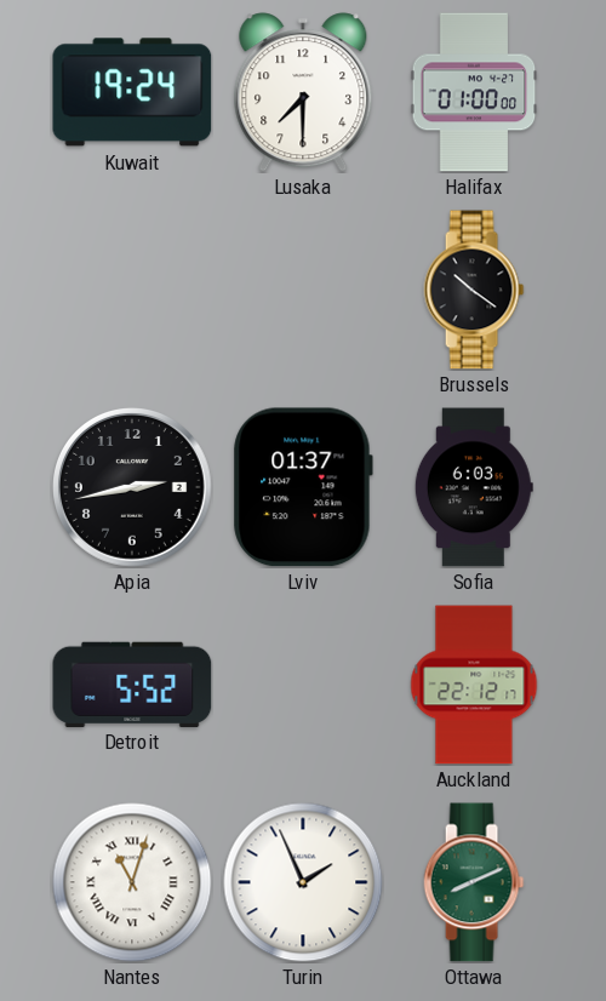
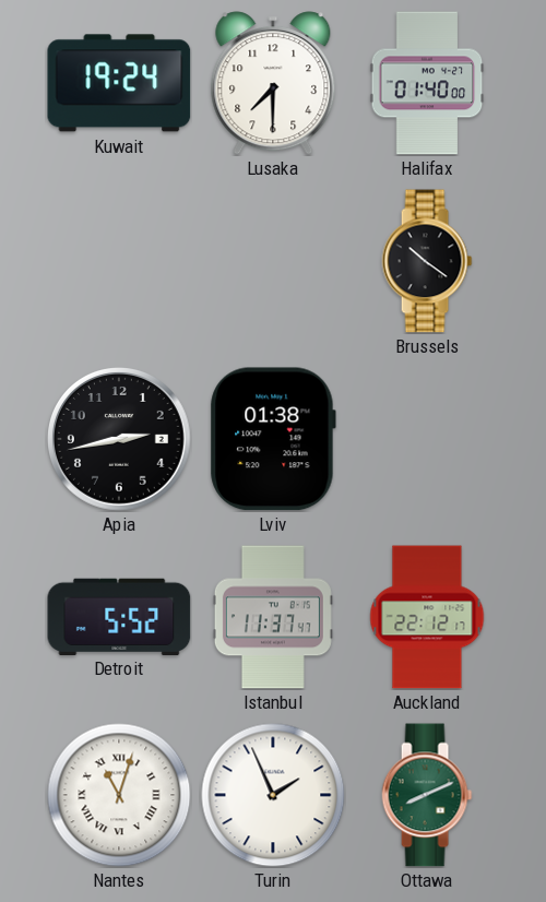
Halifax: 01:00 -> 01:40
Lviv: 01:37 -> 01:38
Sofia: 6:03 -> none
Istanbul: none -> 11:37
